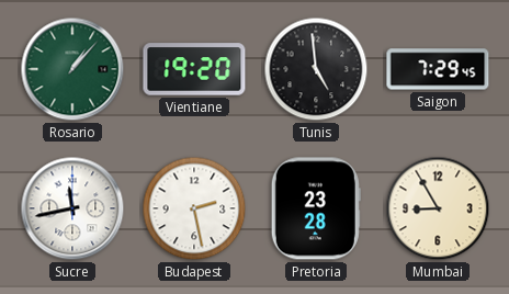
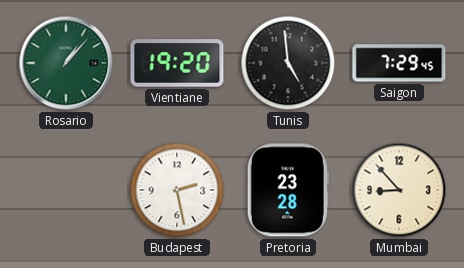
Sucre: 11:43 -> none
Mumbai: 8:55 -> 8:53
